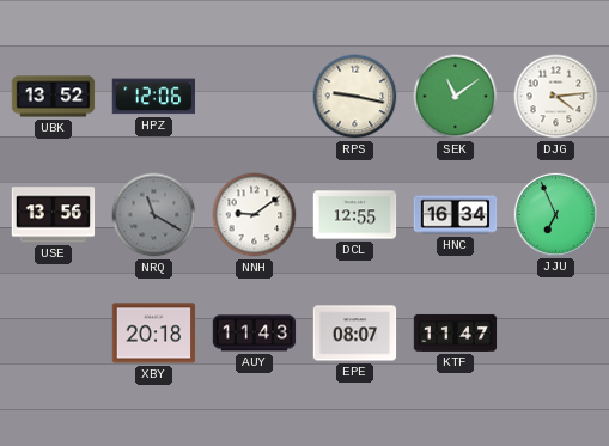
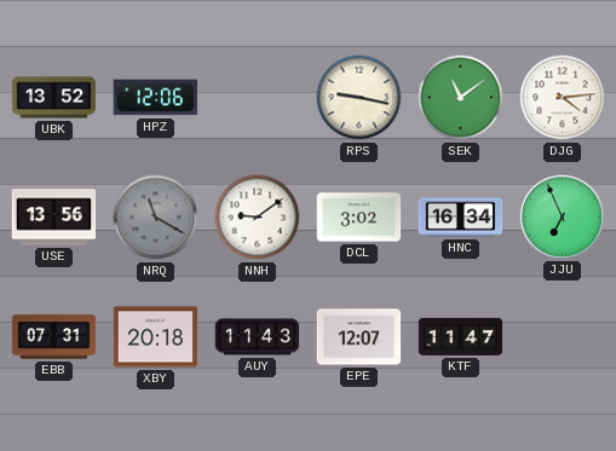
DCL: 12:55 -> 3:02
EBB: none -> 07:31
EPE: 08:07 -> 12:07
